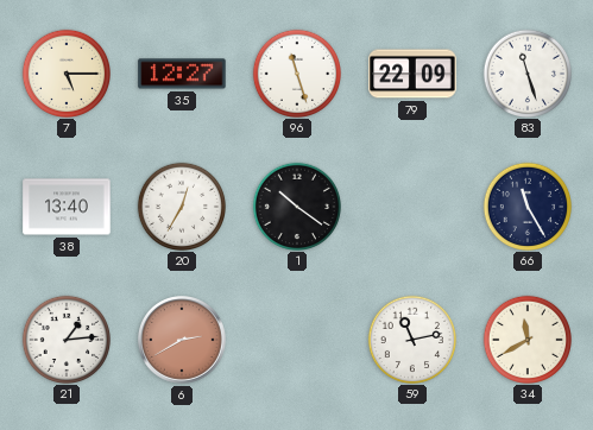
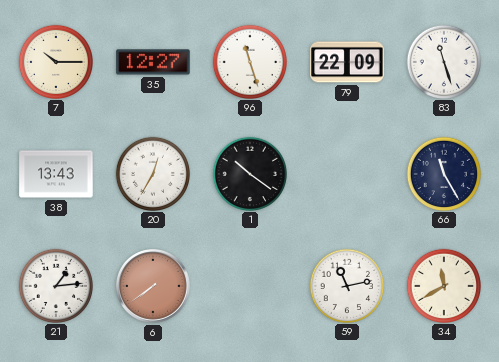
7: 5:15 -> 10:15
38: 13:40 -> 13:43
6: 2:40 -> 7:39
